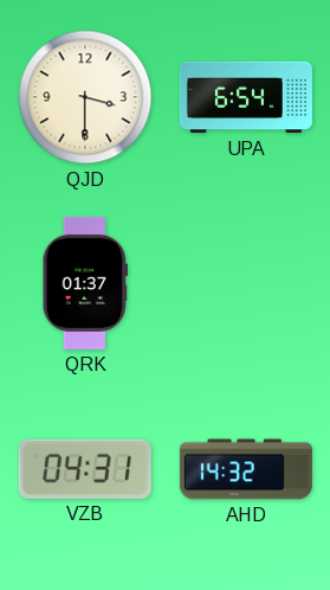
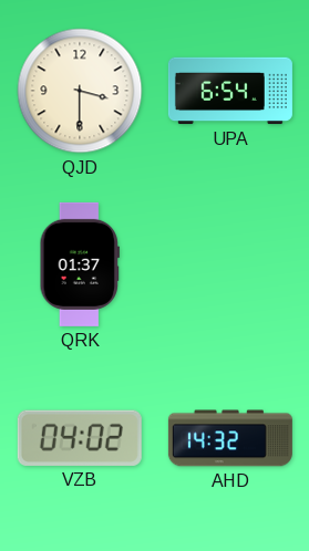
VZB: 04:31 -> 04:02
